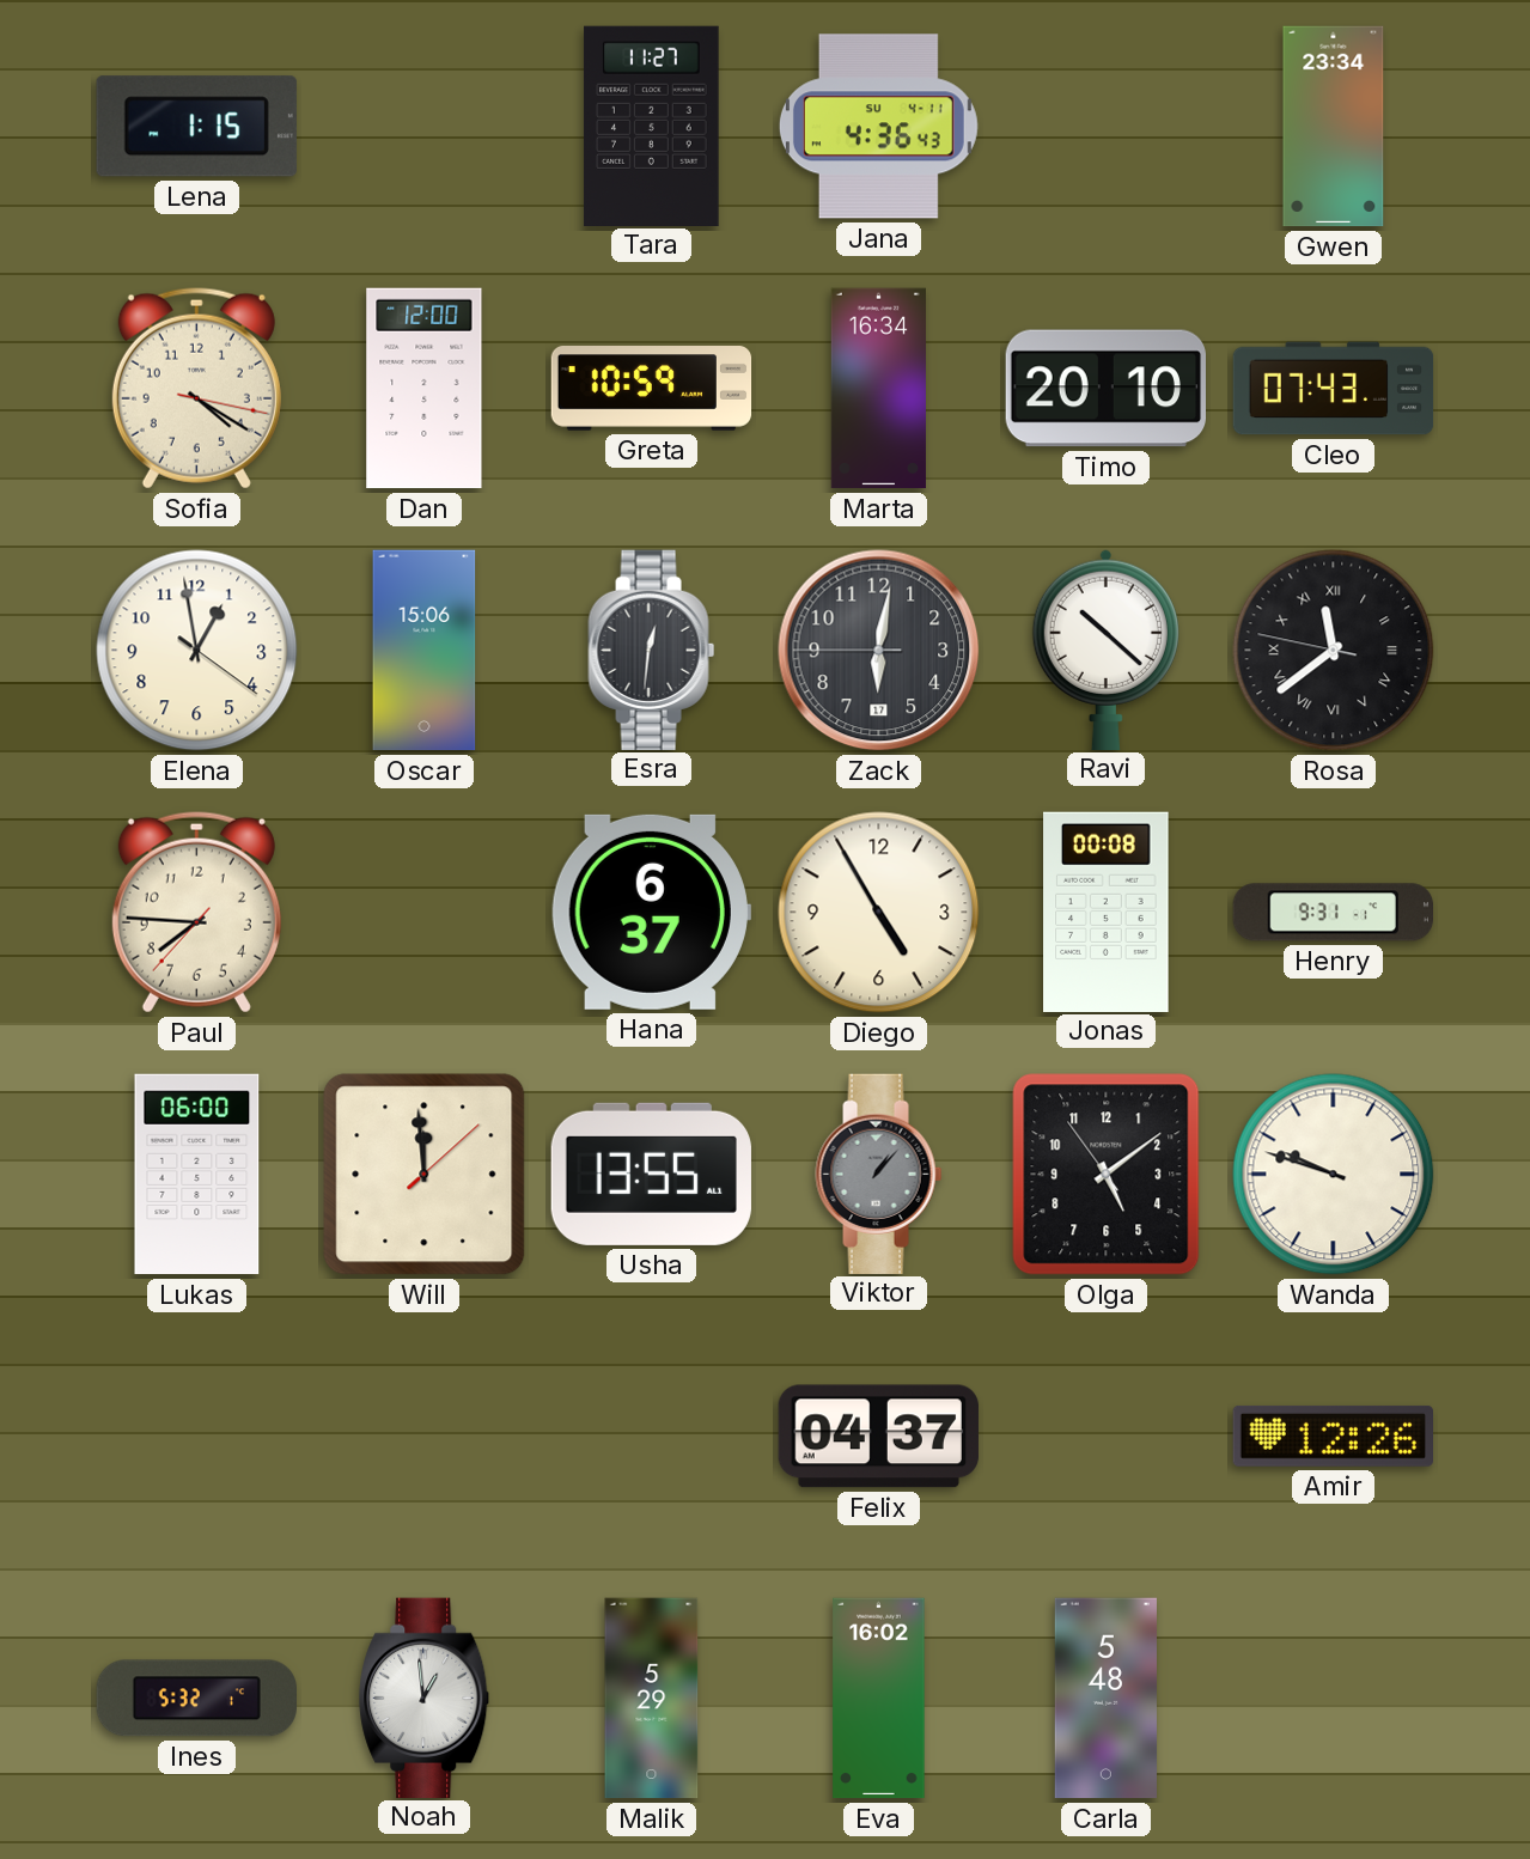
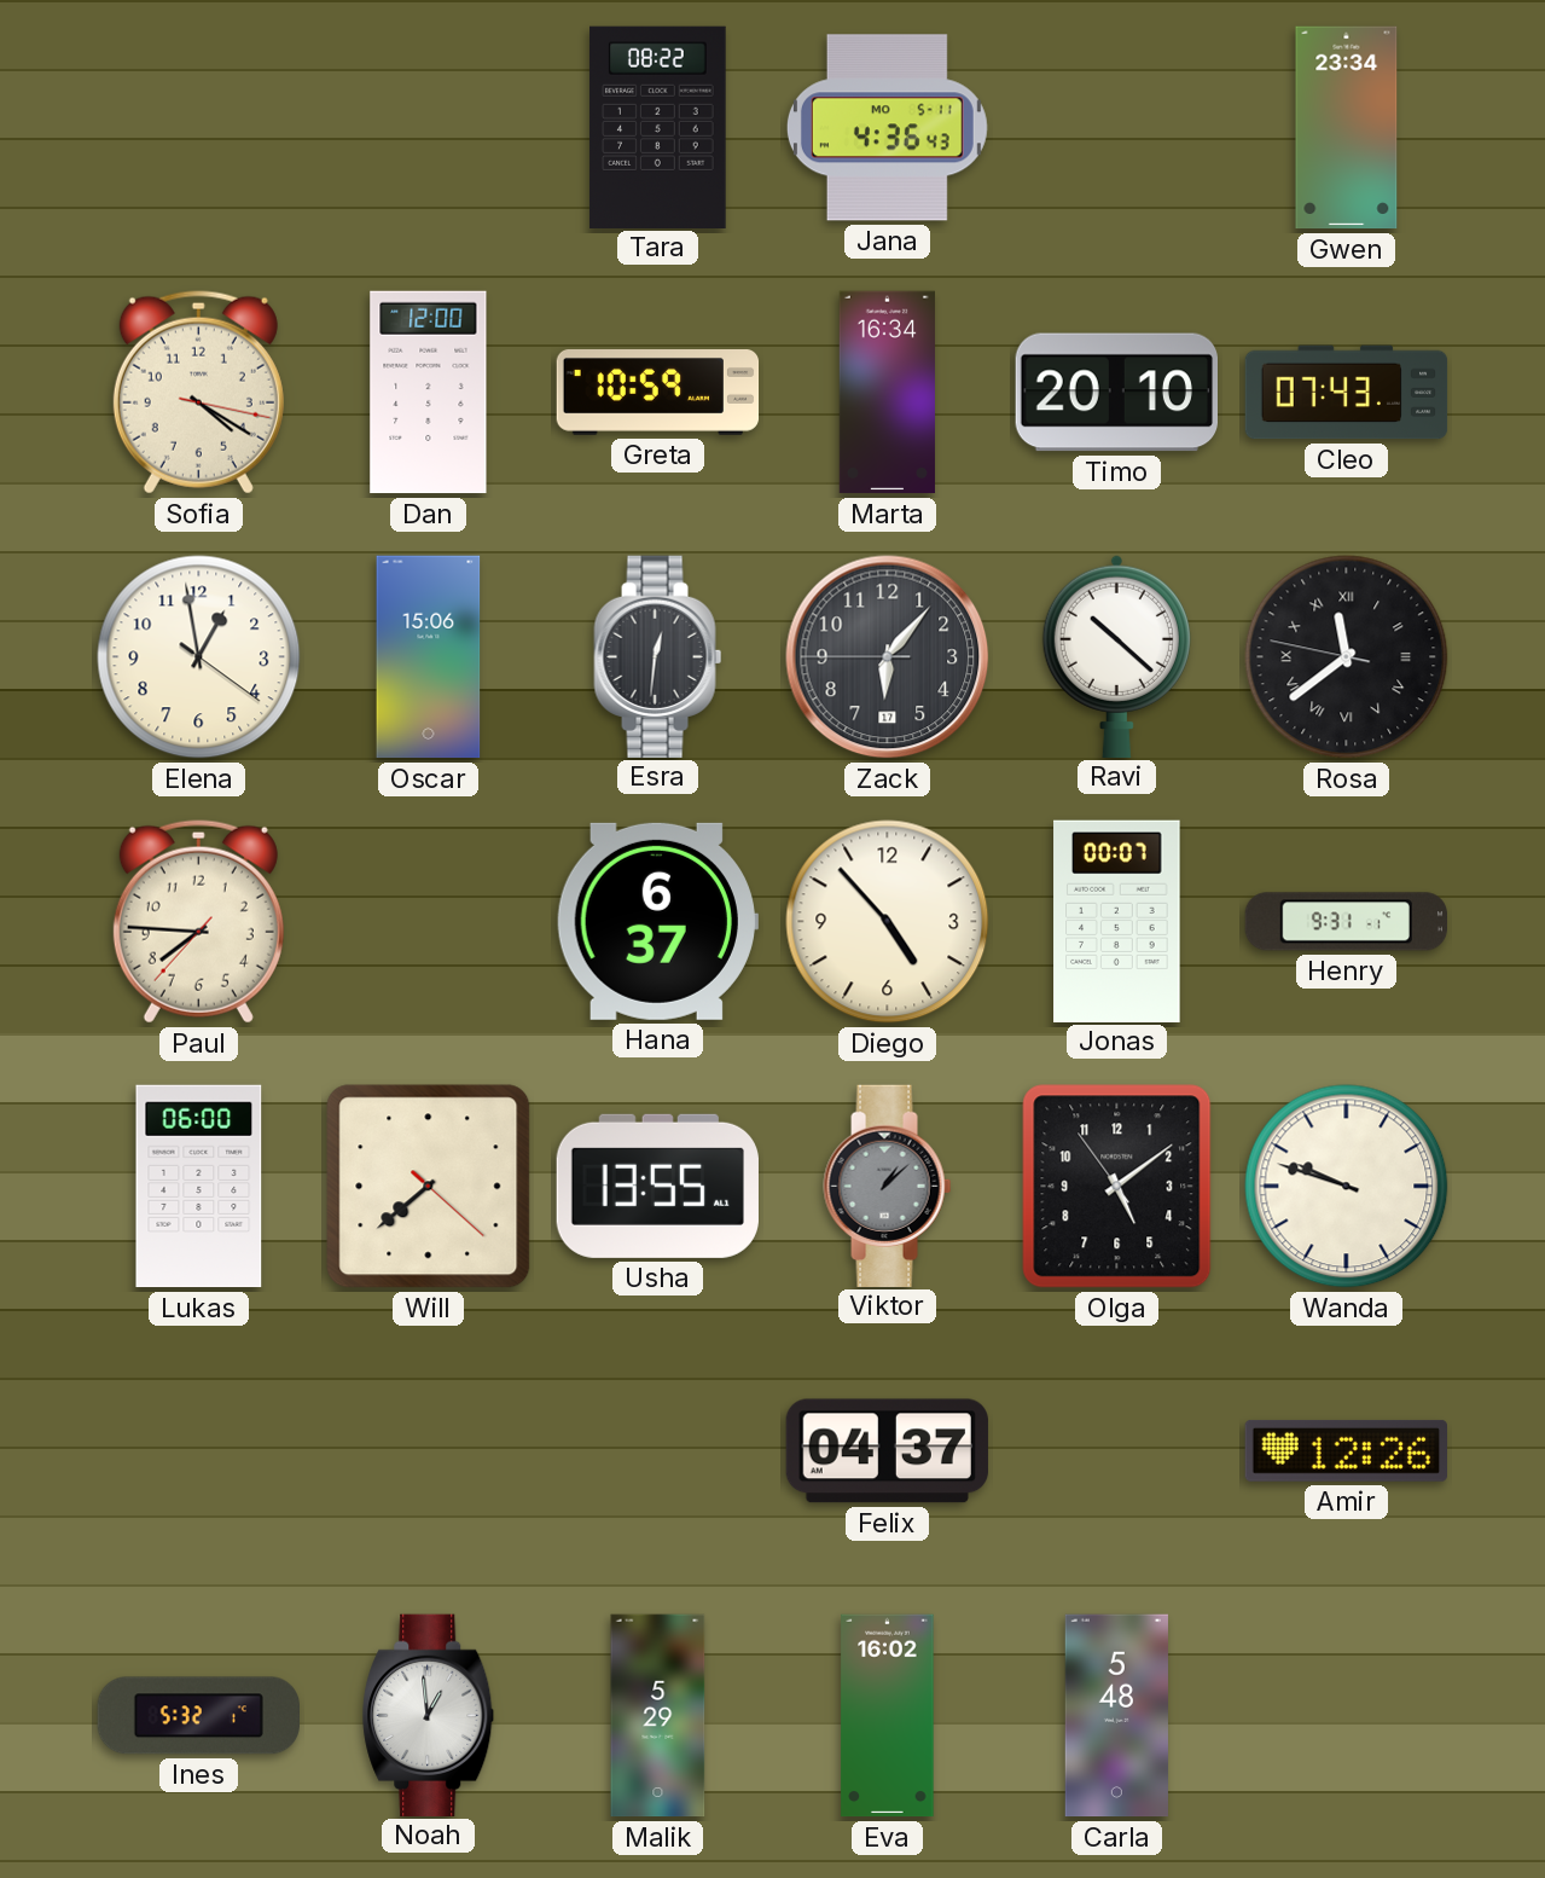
Lena: 1:15 -> none
Tara: 11:27 -> 08:22
Jana date: SU 4-11 -> MO 5-11
Zack: 6:01 -> 6:06
Diego: 4:55 -> 4:53
Jonas: 00:08 -> 00:07
Will: 11:59 -> 7:38
Viktor: 1:07 -> 1:08
